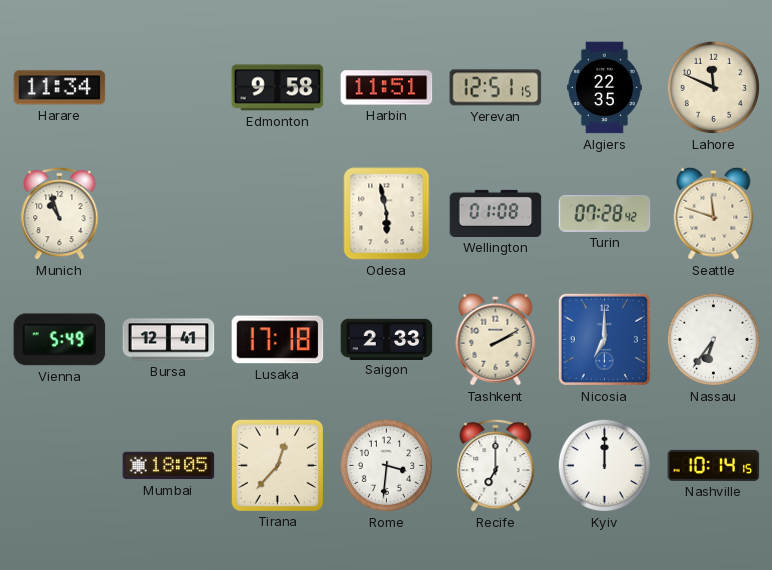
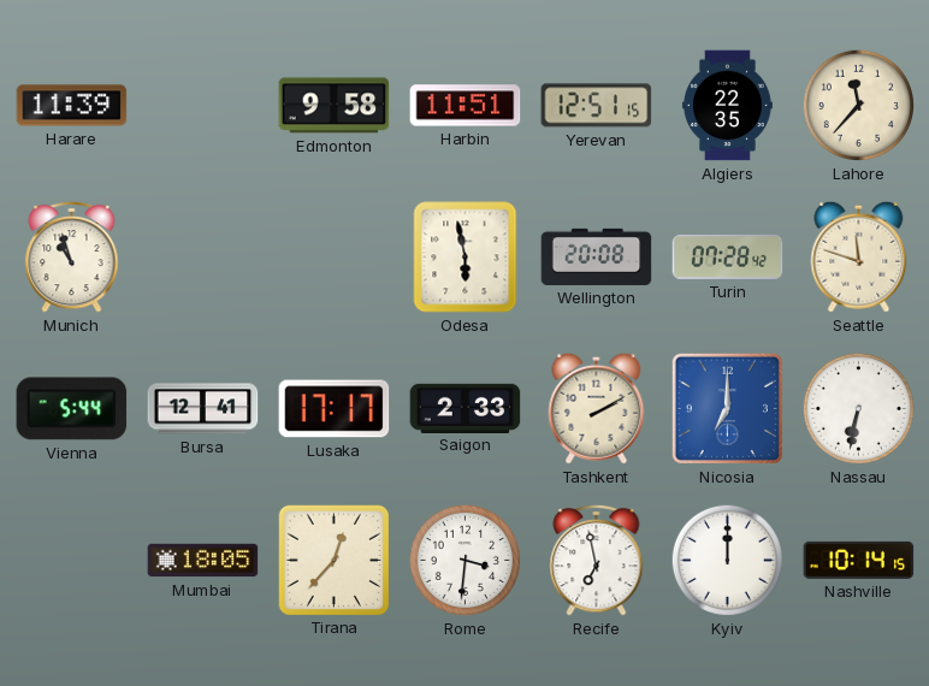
Harare: 11:34 -> 11:39
Lahore: 11:49 -> 11:37
Wellington: 01:08 -> 20:08
Vienna: 5:49 -> 5:44
Lusaka: 17:18 -> 17:17
Nassau: 6:36 -> 6:32
Recife: 7:00 -> 6:58
